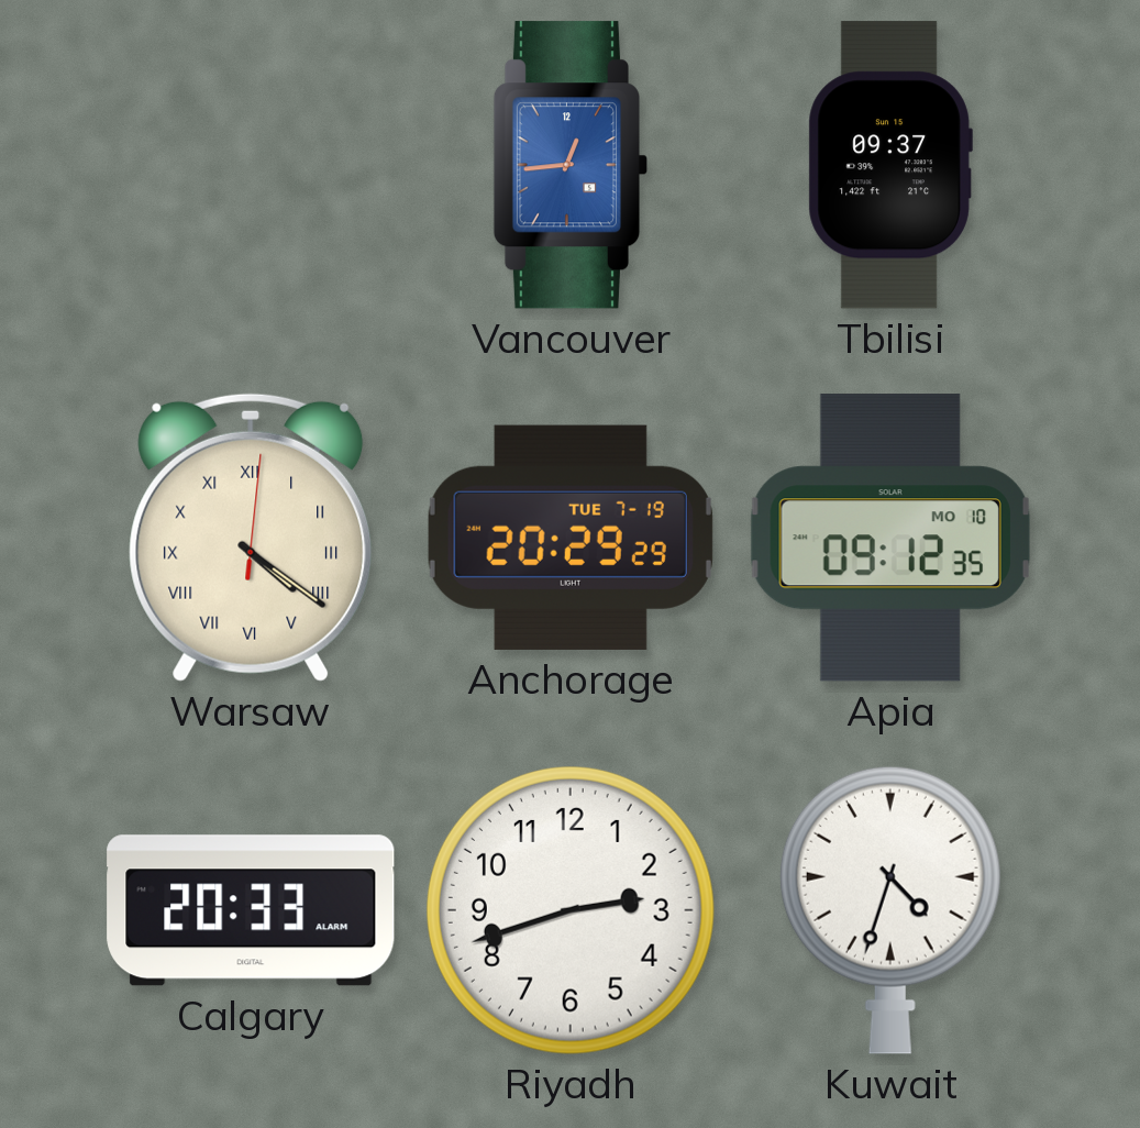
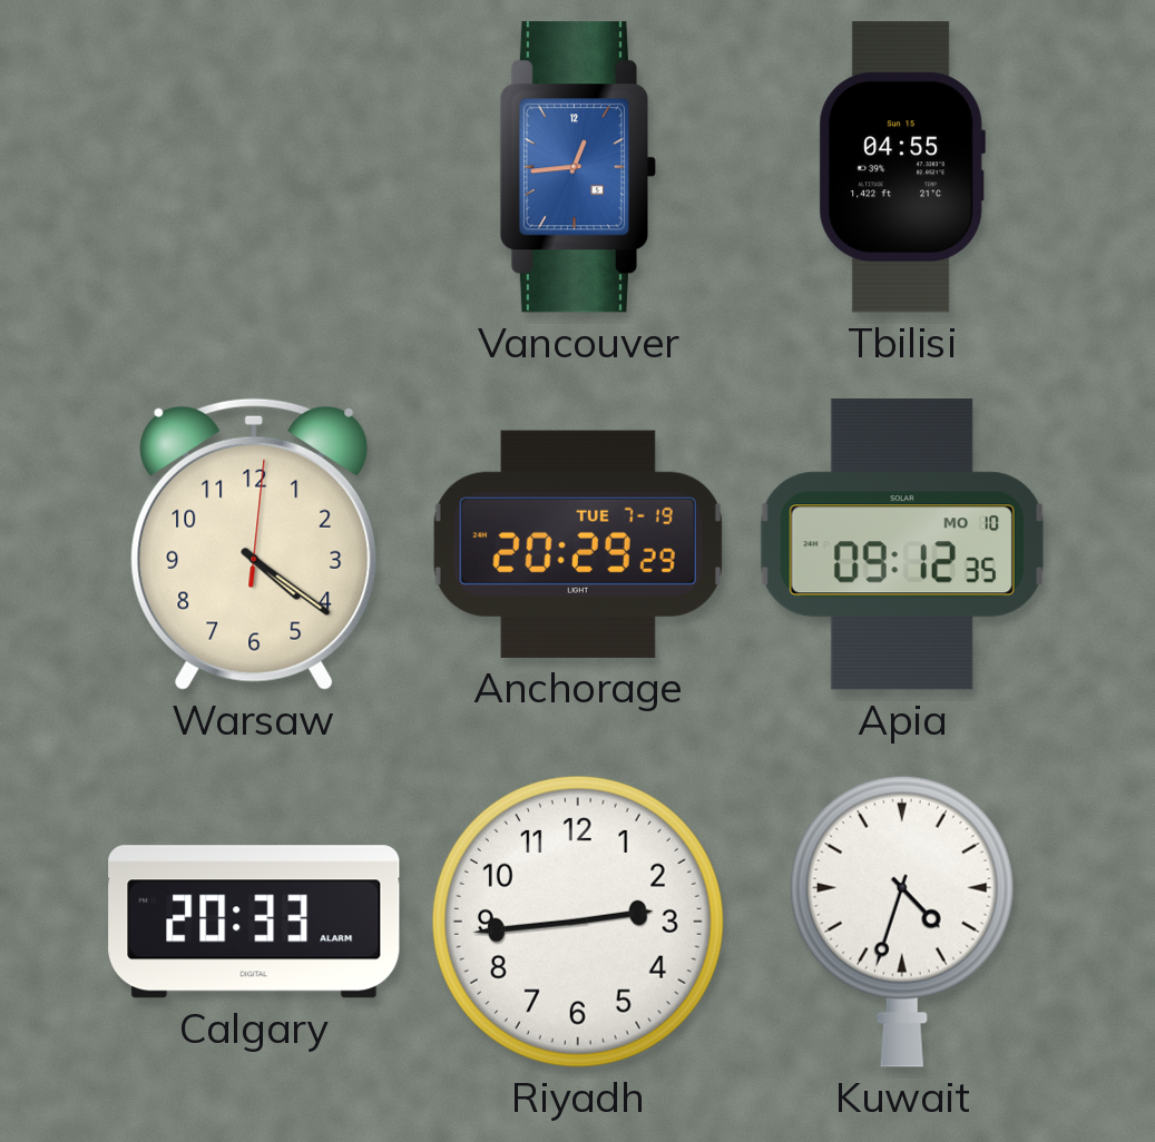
Tbilisi: 09:37 -> 04:55
Warsaw numerals: Roman -> Arabic
Riyadh: 2:42 -> 2:44
